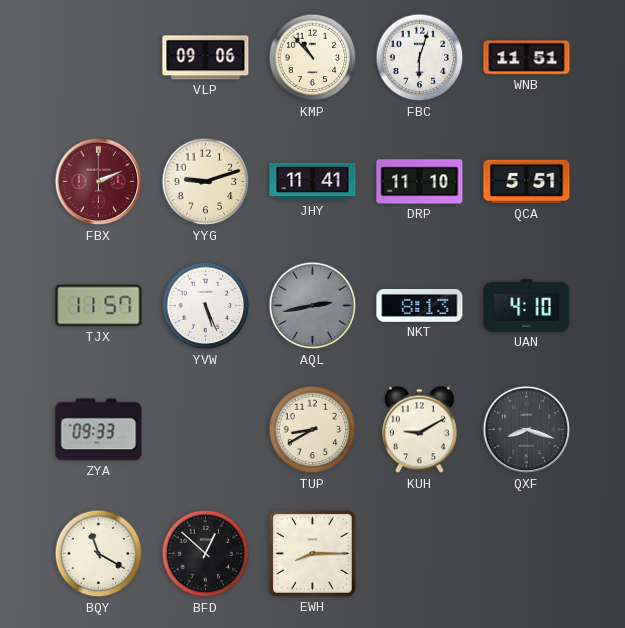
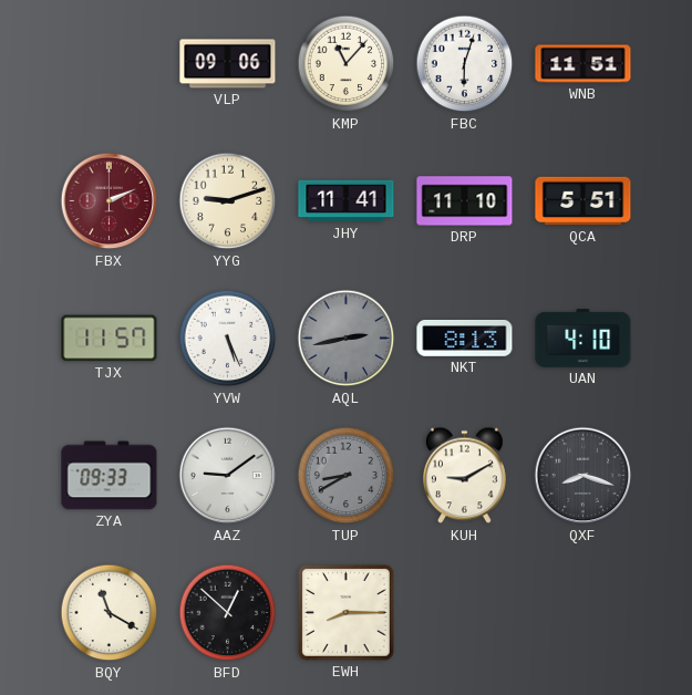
KMP: 10:53 -> 11:07
AAZ: none -> 9:09
TUP dial: cream -> grey
